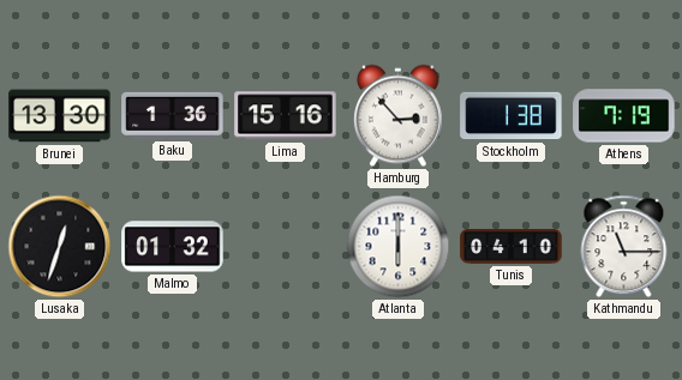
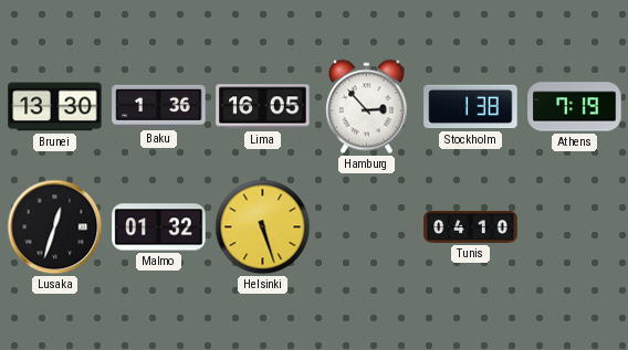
Lima: 15:16 -> 16:05
Helsinki: none -> 5:27
Atlanta: 6:00 -> none
Kathmandu: 11:15 -> none
